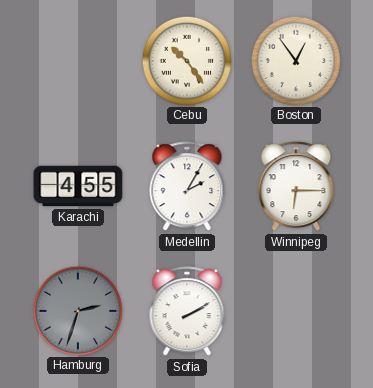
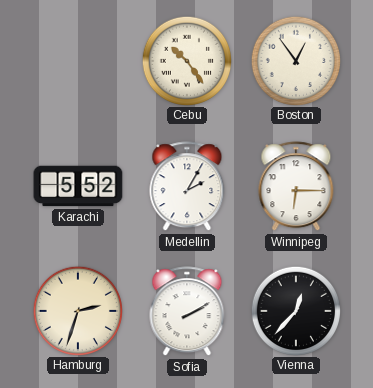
Karachi: 4:55 -> 5:52
Hamburg dial: grey -> cream
Vienna: none -> 12:37
